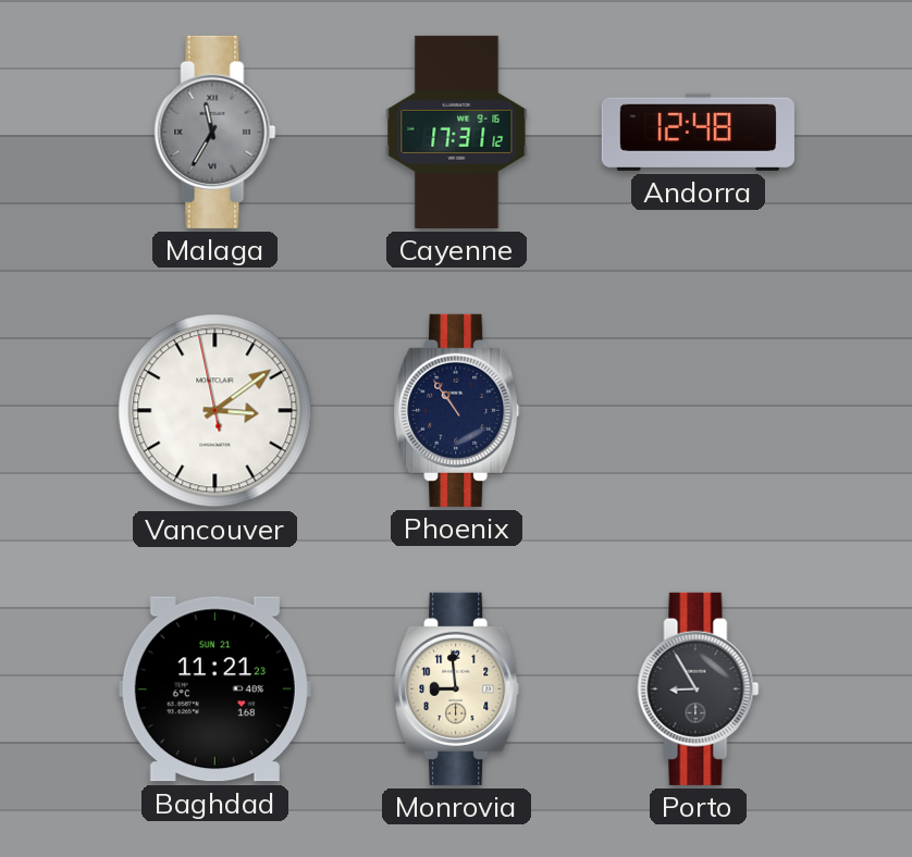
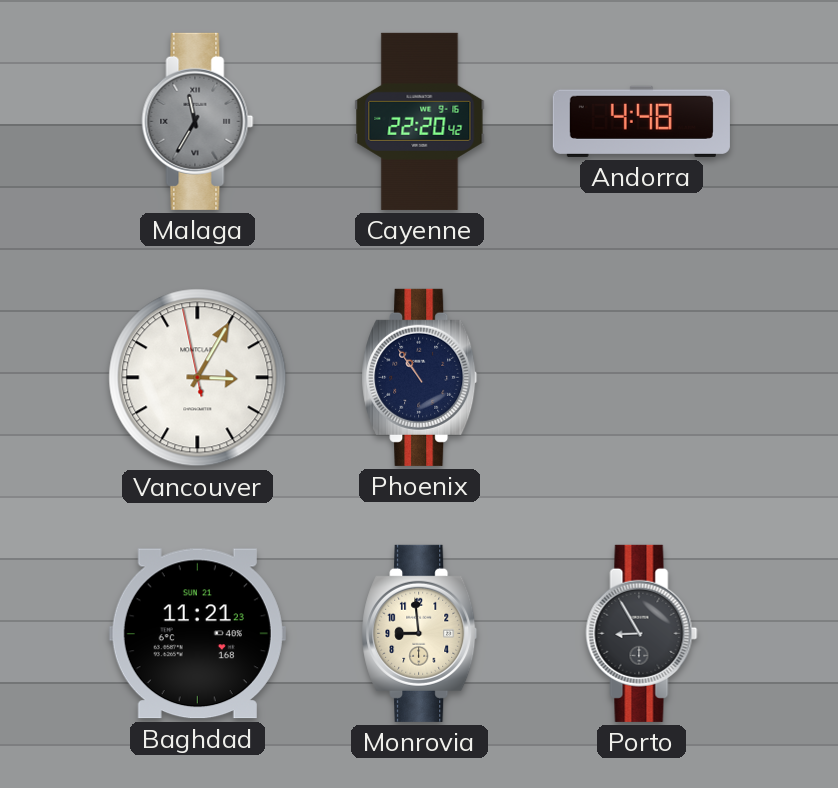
Cayenne: 17:31 -> 22:20
Andorra: 12:48 -> 4:48
Vancouver: 3:08 -> 3:04
